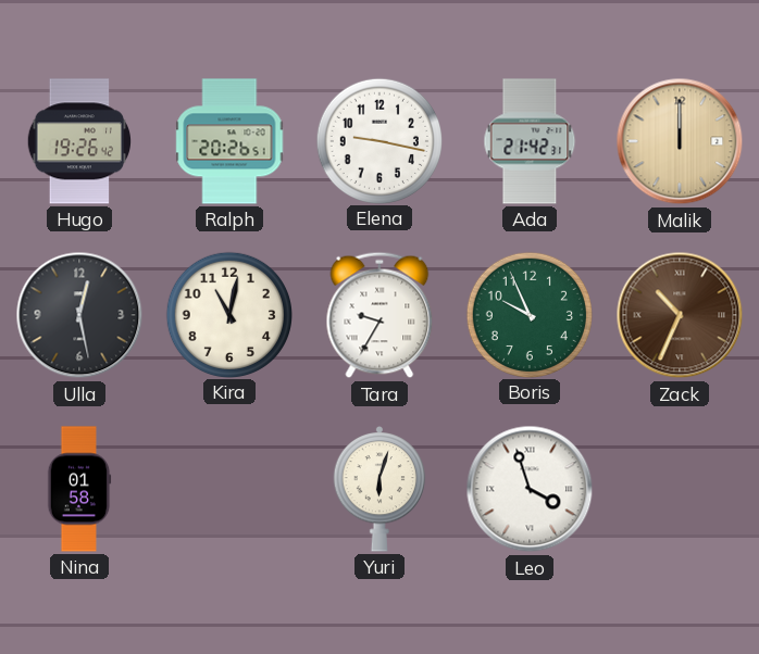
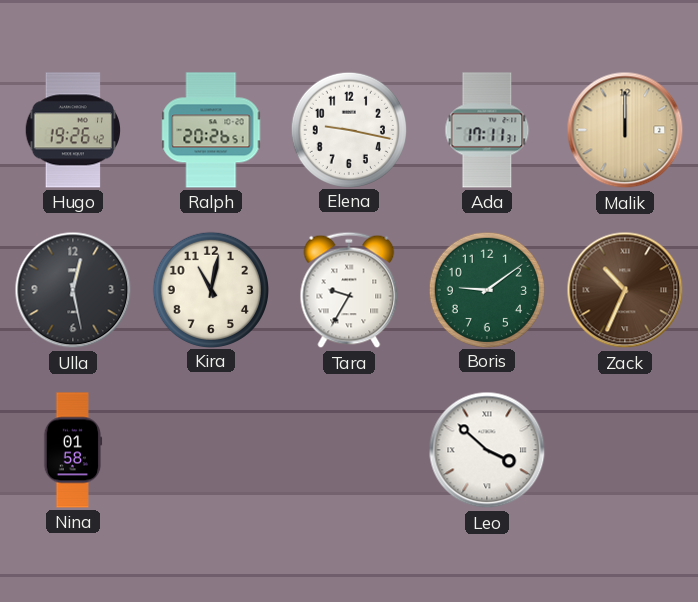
Ada: 21:42 -> 17:11
Boris: 9:56 -> 9:09
Yuri: 6:03 -> none
Leo: 3:57 -> 3:52
